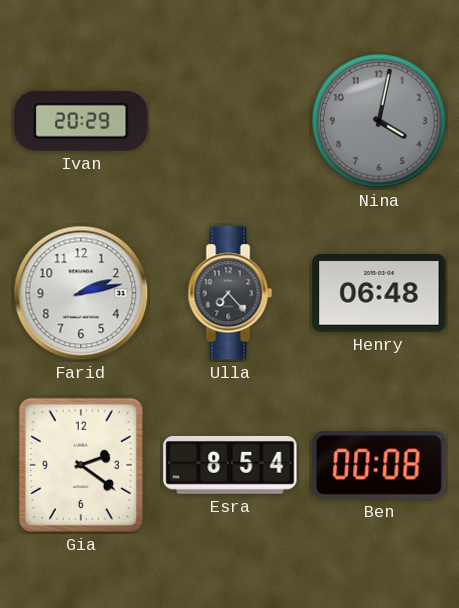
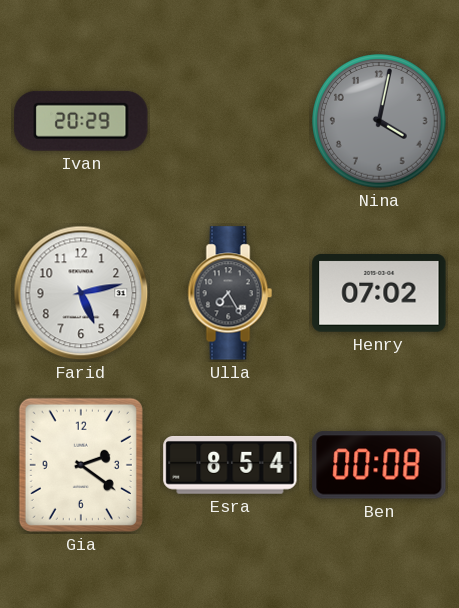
Farid: 2:13 -> 5:13
Ulla: 7:23 -> 7:25
Henry: 06:48 -> 07:02
